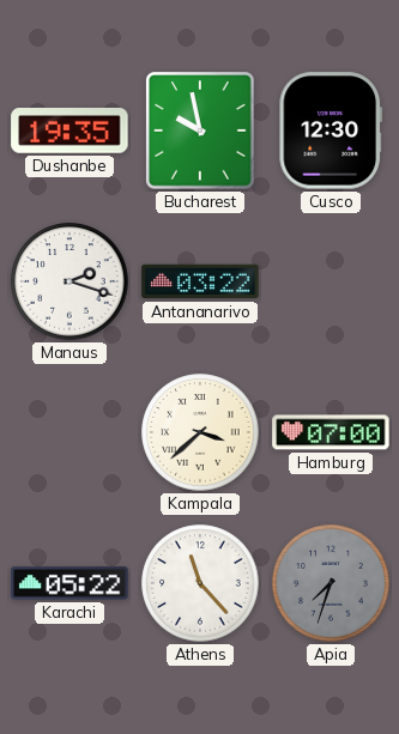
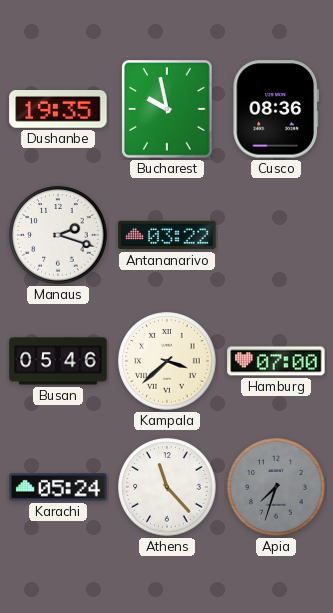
Cusco: 12:30 -> 08:36
Busan: none -> 05:46
Karachi: 05:22 -> 05:24
